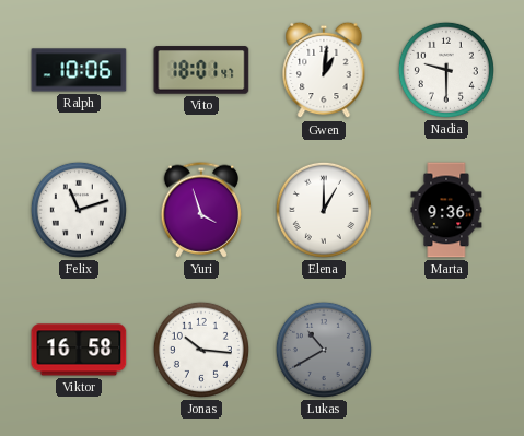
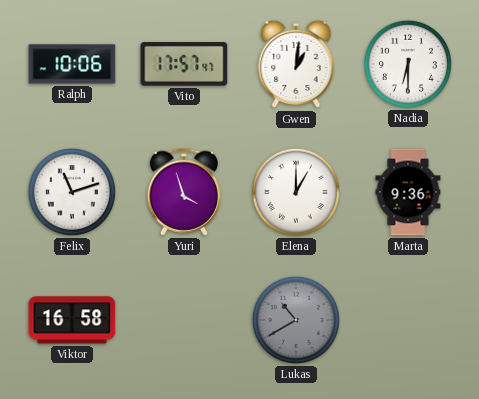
Vito: 18:01 -> 17:57
Nadia: 9:30 -> 6:30
Jonas: 10:16 -> none
